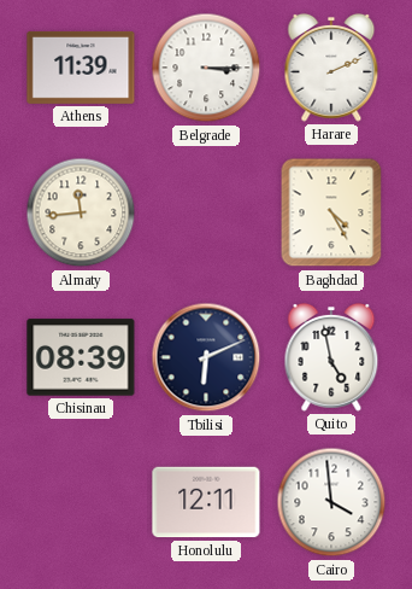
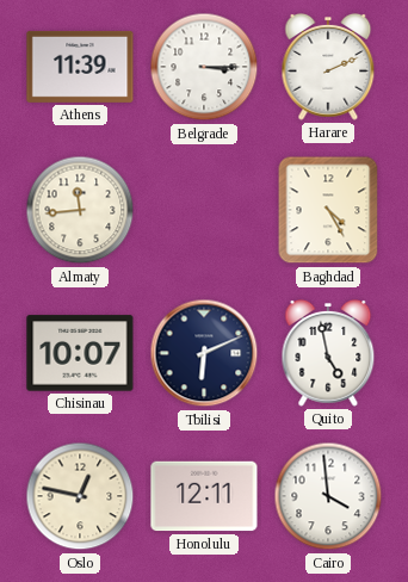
Chisinau: 08:39 -> 10:07
Oslo: none -> 12:47
